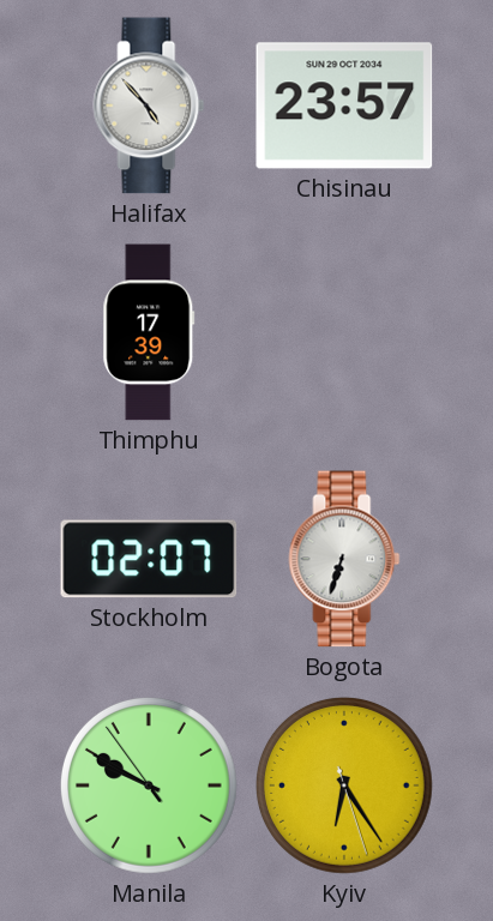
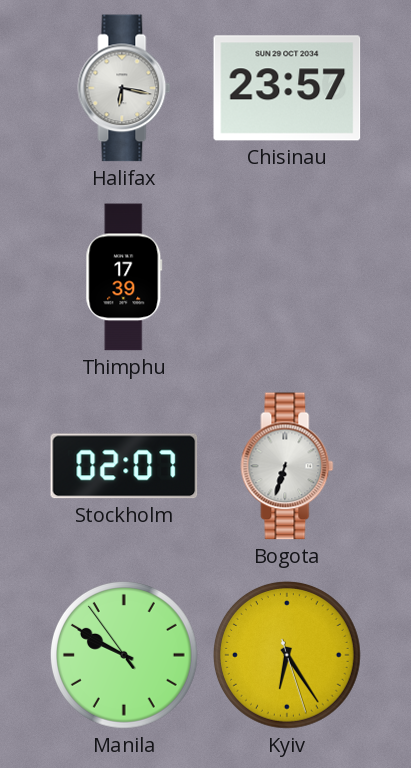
Halifax: 4:53 -> 6:17
